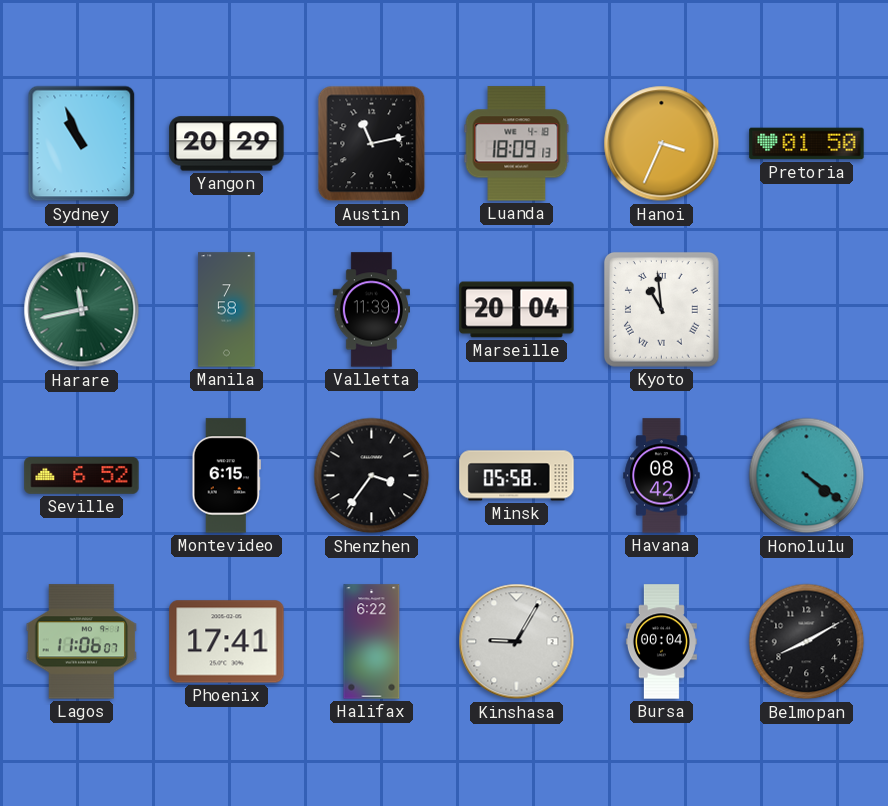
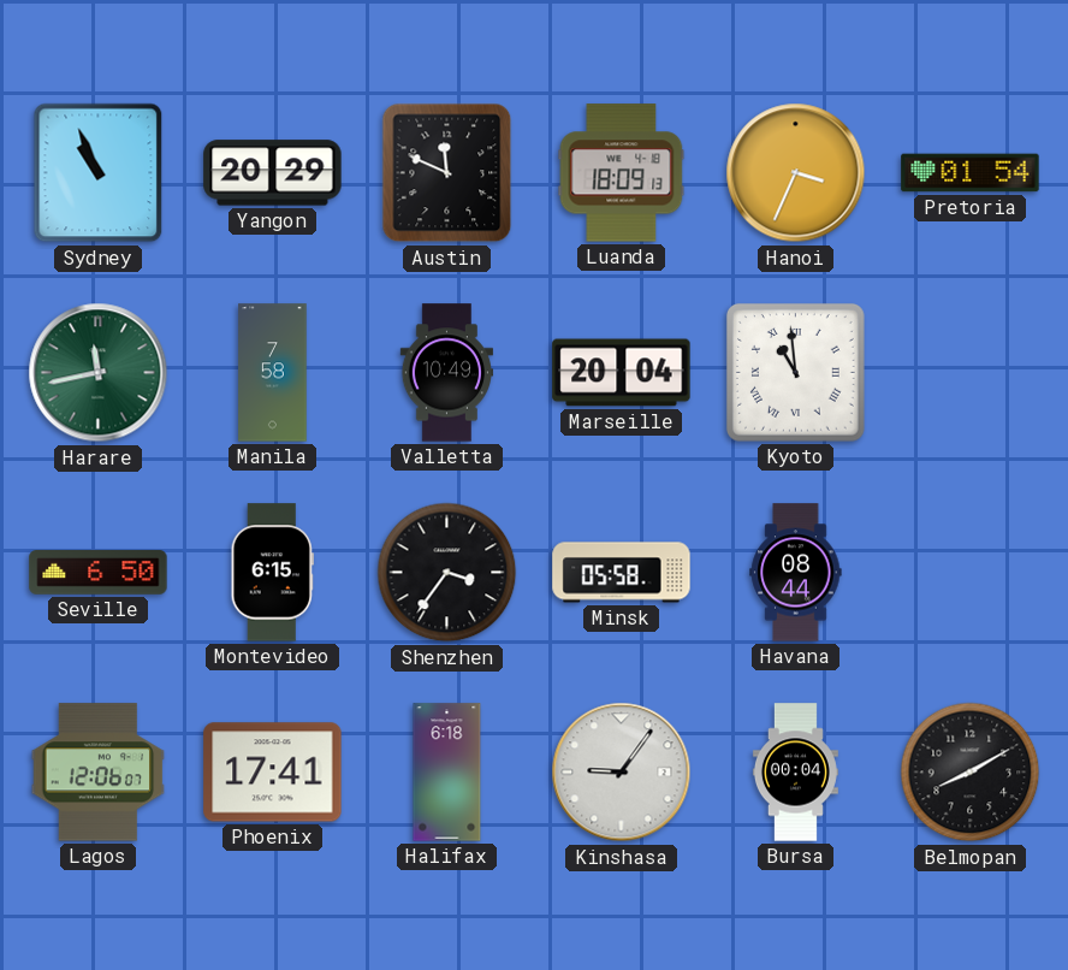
Austin: 11:13 -> 11:49
Pretoria: 01:50 -> 01:54
Valletta: 11:39 -> 10:49
Seville: 6:52 -> 6:50
Havana: 08:42 -> 08:44
Honolulu: 4:21 -> none
Lagos: 11:06 -> 12:06
Halifax: 6:22 -> 6:18
Kinshasa: 9:05 -> 9:06
